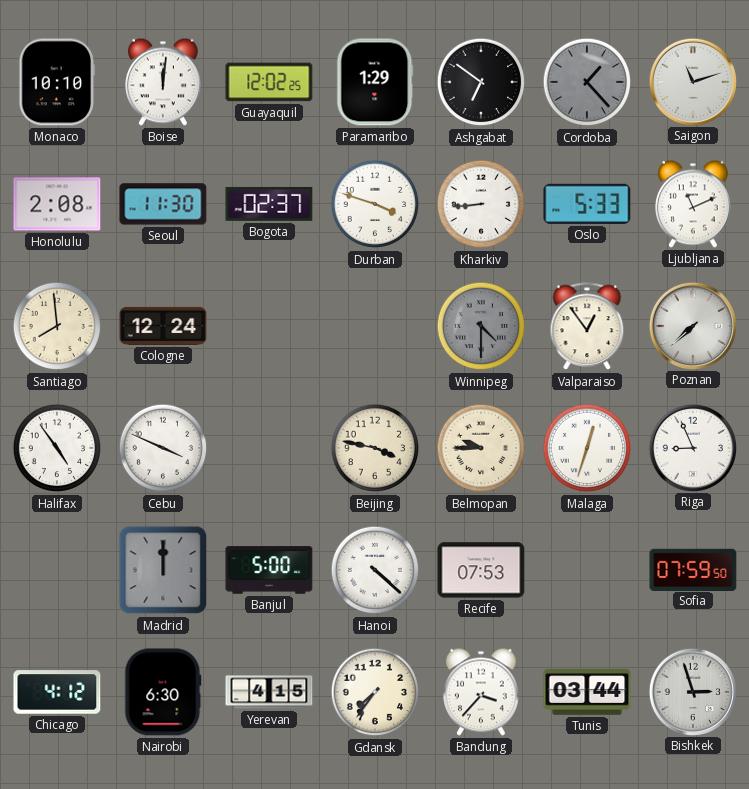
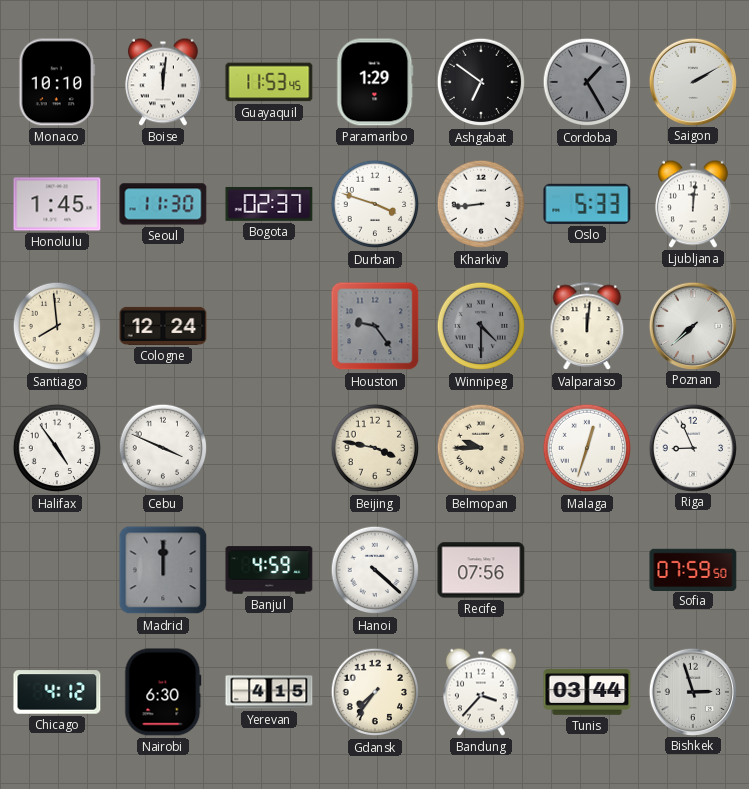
Guayaquil: 12:02 -> 11:53
Cordoba: 1:23 -> 1:25
Saigon: 11:12 -> 2:10
Honolulu: 2:08 -> 1:45
Ljubljana: 11:11 -> 12:01
Houston: none -> 9:24
Valparaiso: 12:54 -> 12:01
Banjul: 5:00 -> 4:59
Recife: 07:53 -> 07:56
